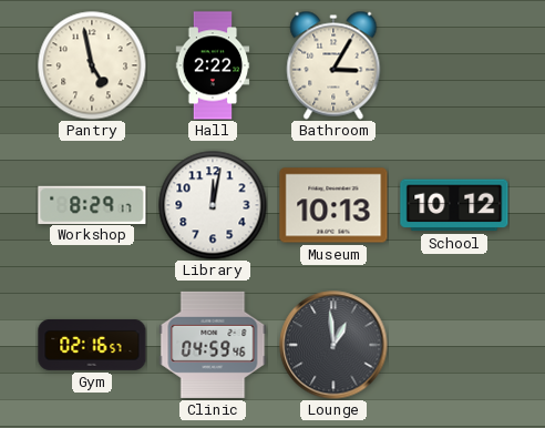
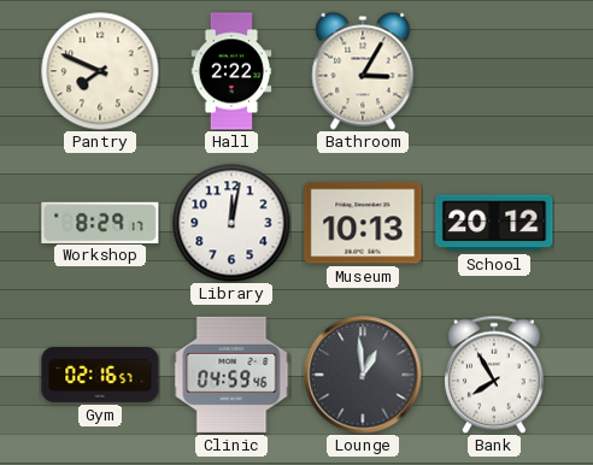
Pantry: 4:58 -> 7:49
School: 10:12 -> 20:12
Bank: none -> 7:55
